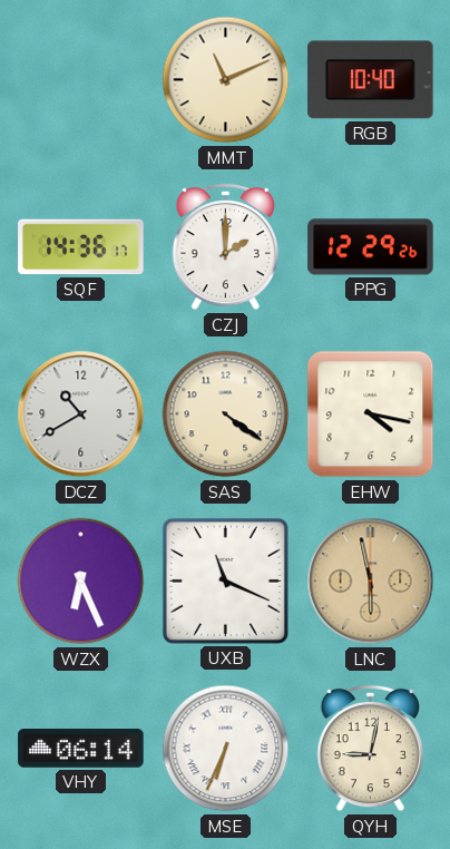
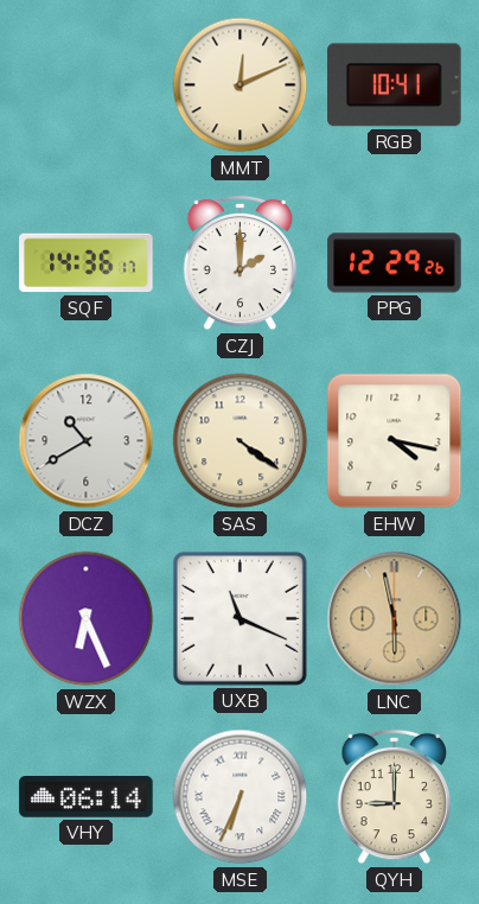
MMT: 11:11 -> 12:11
RGB: 10:40 -> 10:41
QYH: 9:02 -> 9:00
